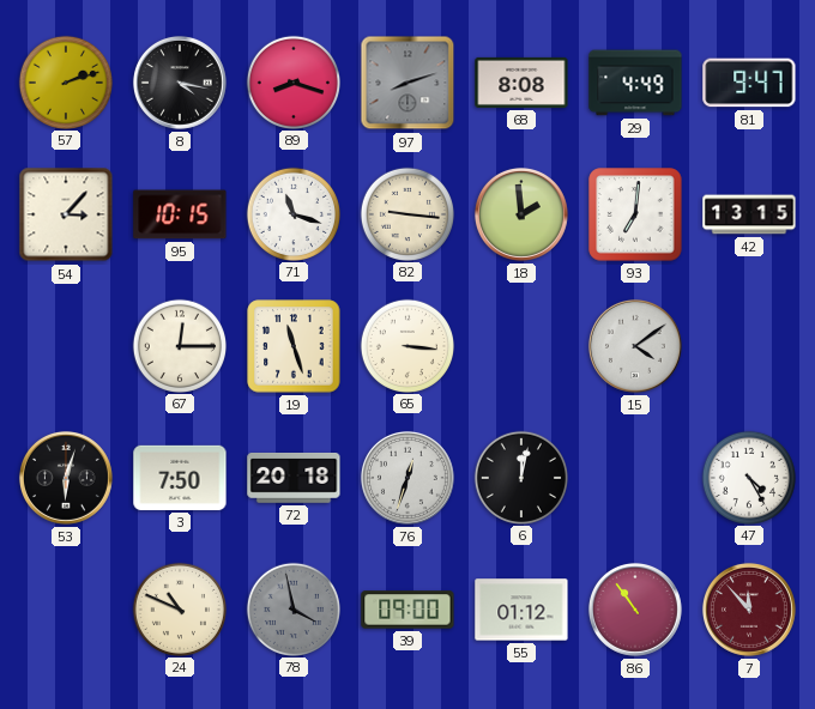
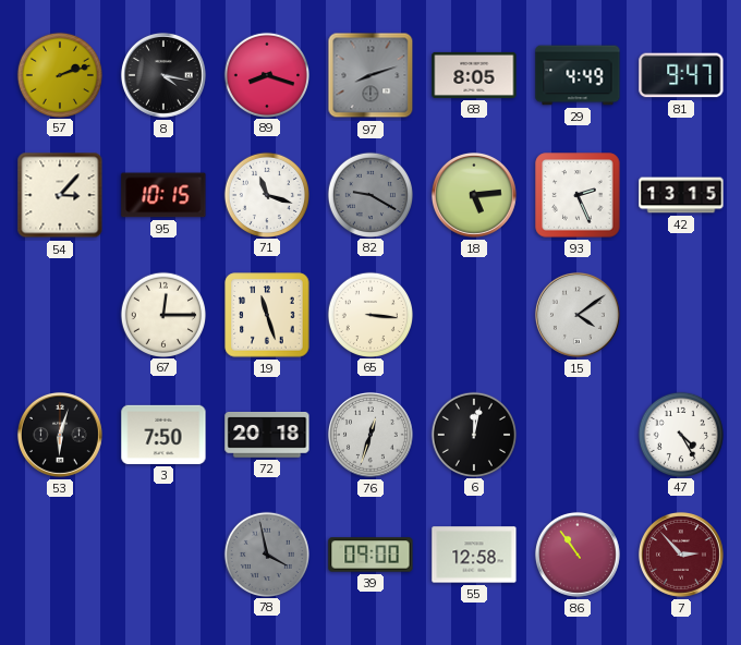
68: 8:08 -> 8:05
82: 9:16 -> 9:20
82 dial: cream -> grey
18: 1:59 -> 5:14
93: 7:01 -> 2:26
24: 10:49 -> none
55: 01:12 -> 12:58
7: 11:53 -> 2:53
